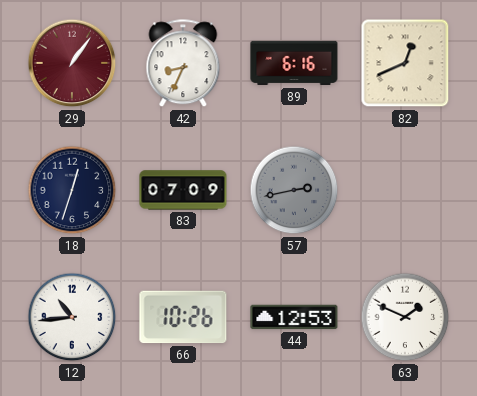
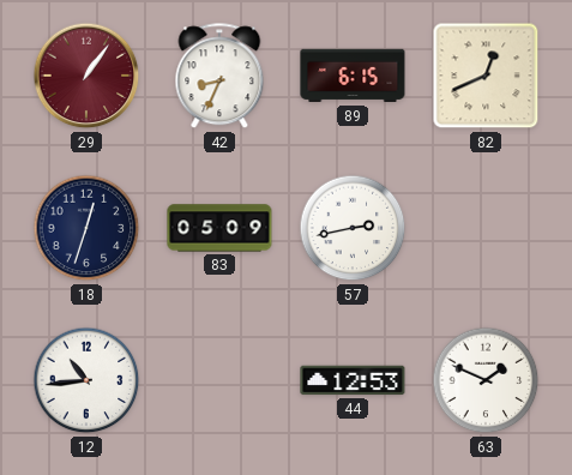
89: 6:16 -> 6:15
83: 07:09 -> 05:09
57 dial: grey -> white
66: 10:26 -> none
